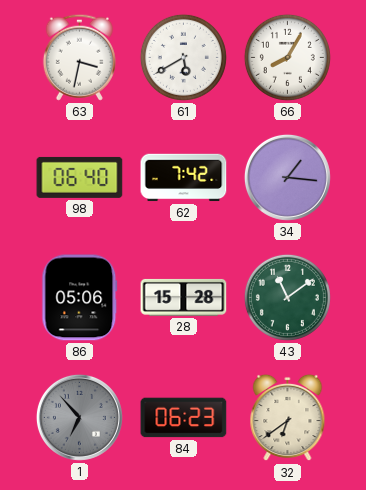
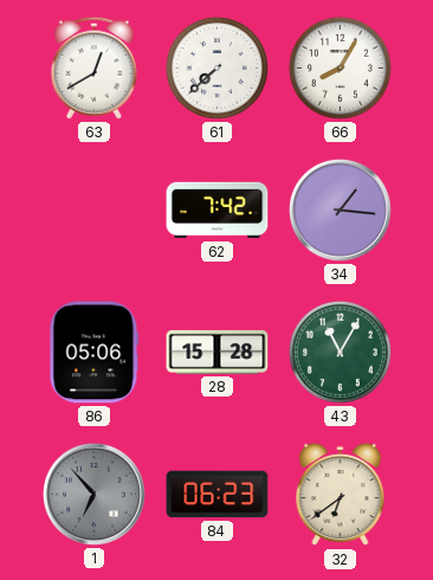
63: 3:32 -> 12:40
61: 5:40 -> 7:38
98: 06:40 -> none
43: 11:09 -> 11:05
